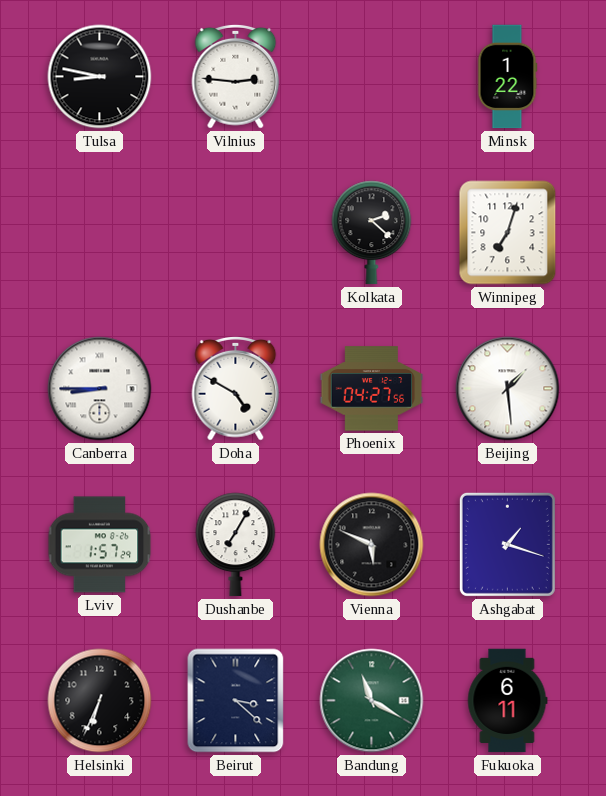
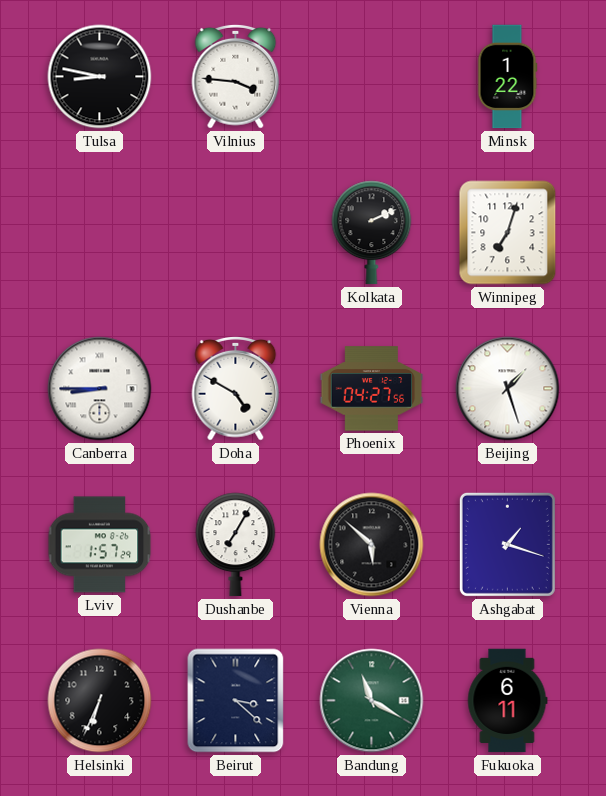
Vilnius: 2:46 -> 3:46
Kolkata: 2:22 -> 2:11
Beijing: 1:29 -> 1:27
Vienna: 5:49 -> 5:52
